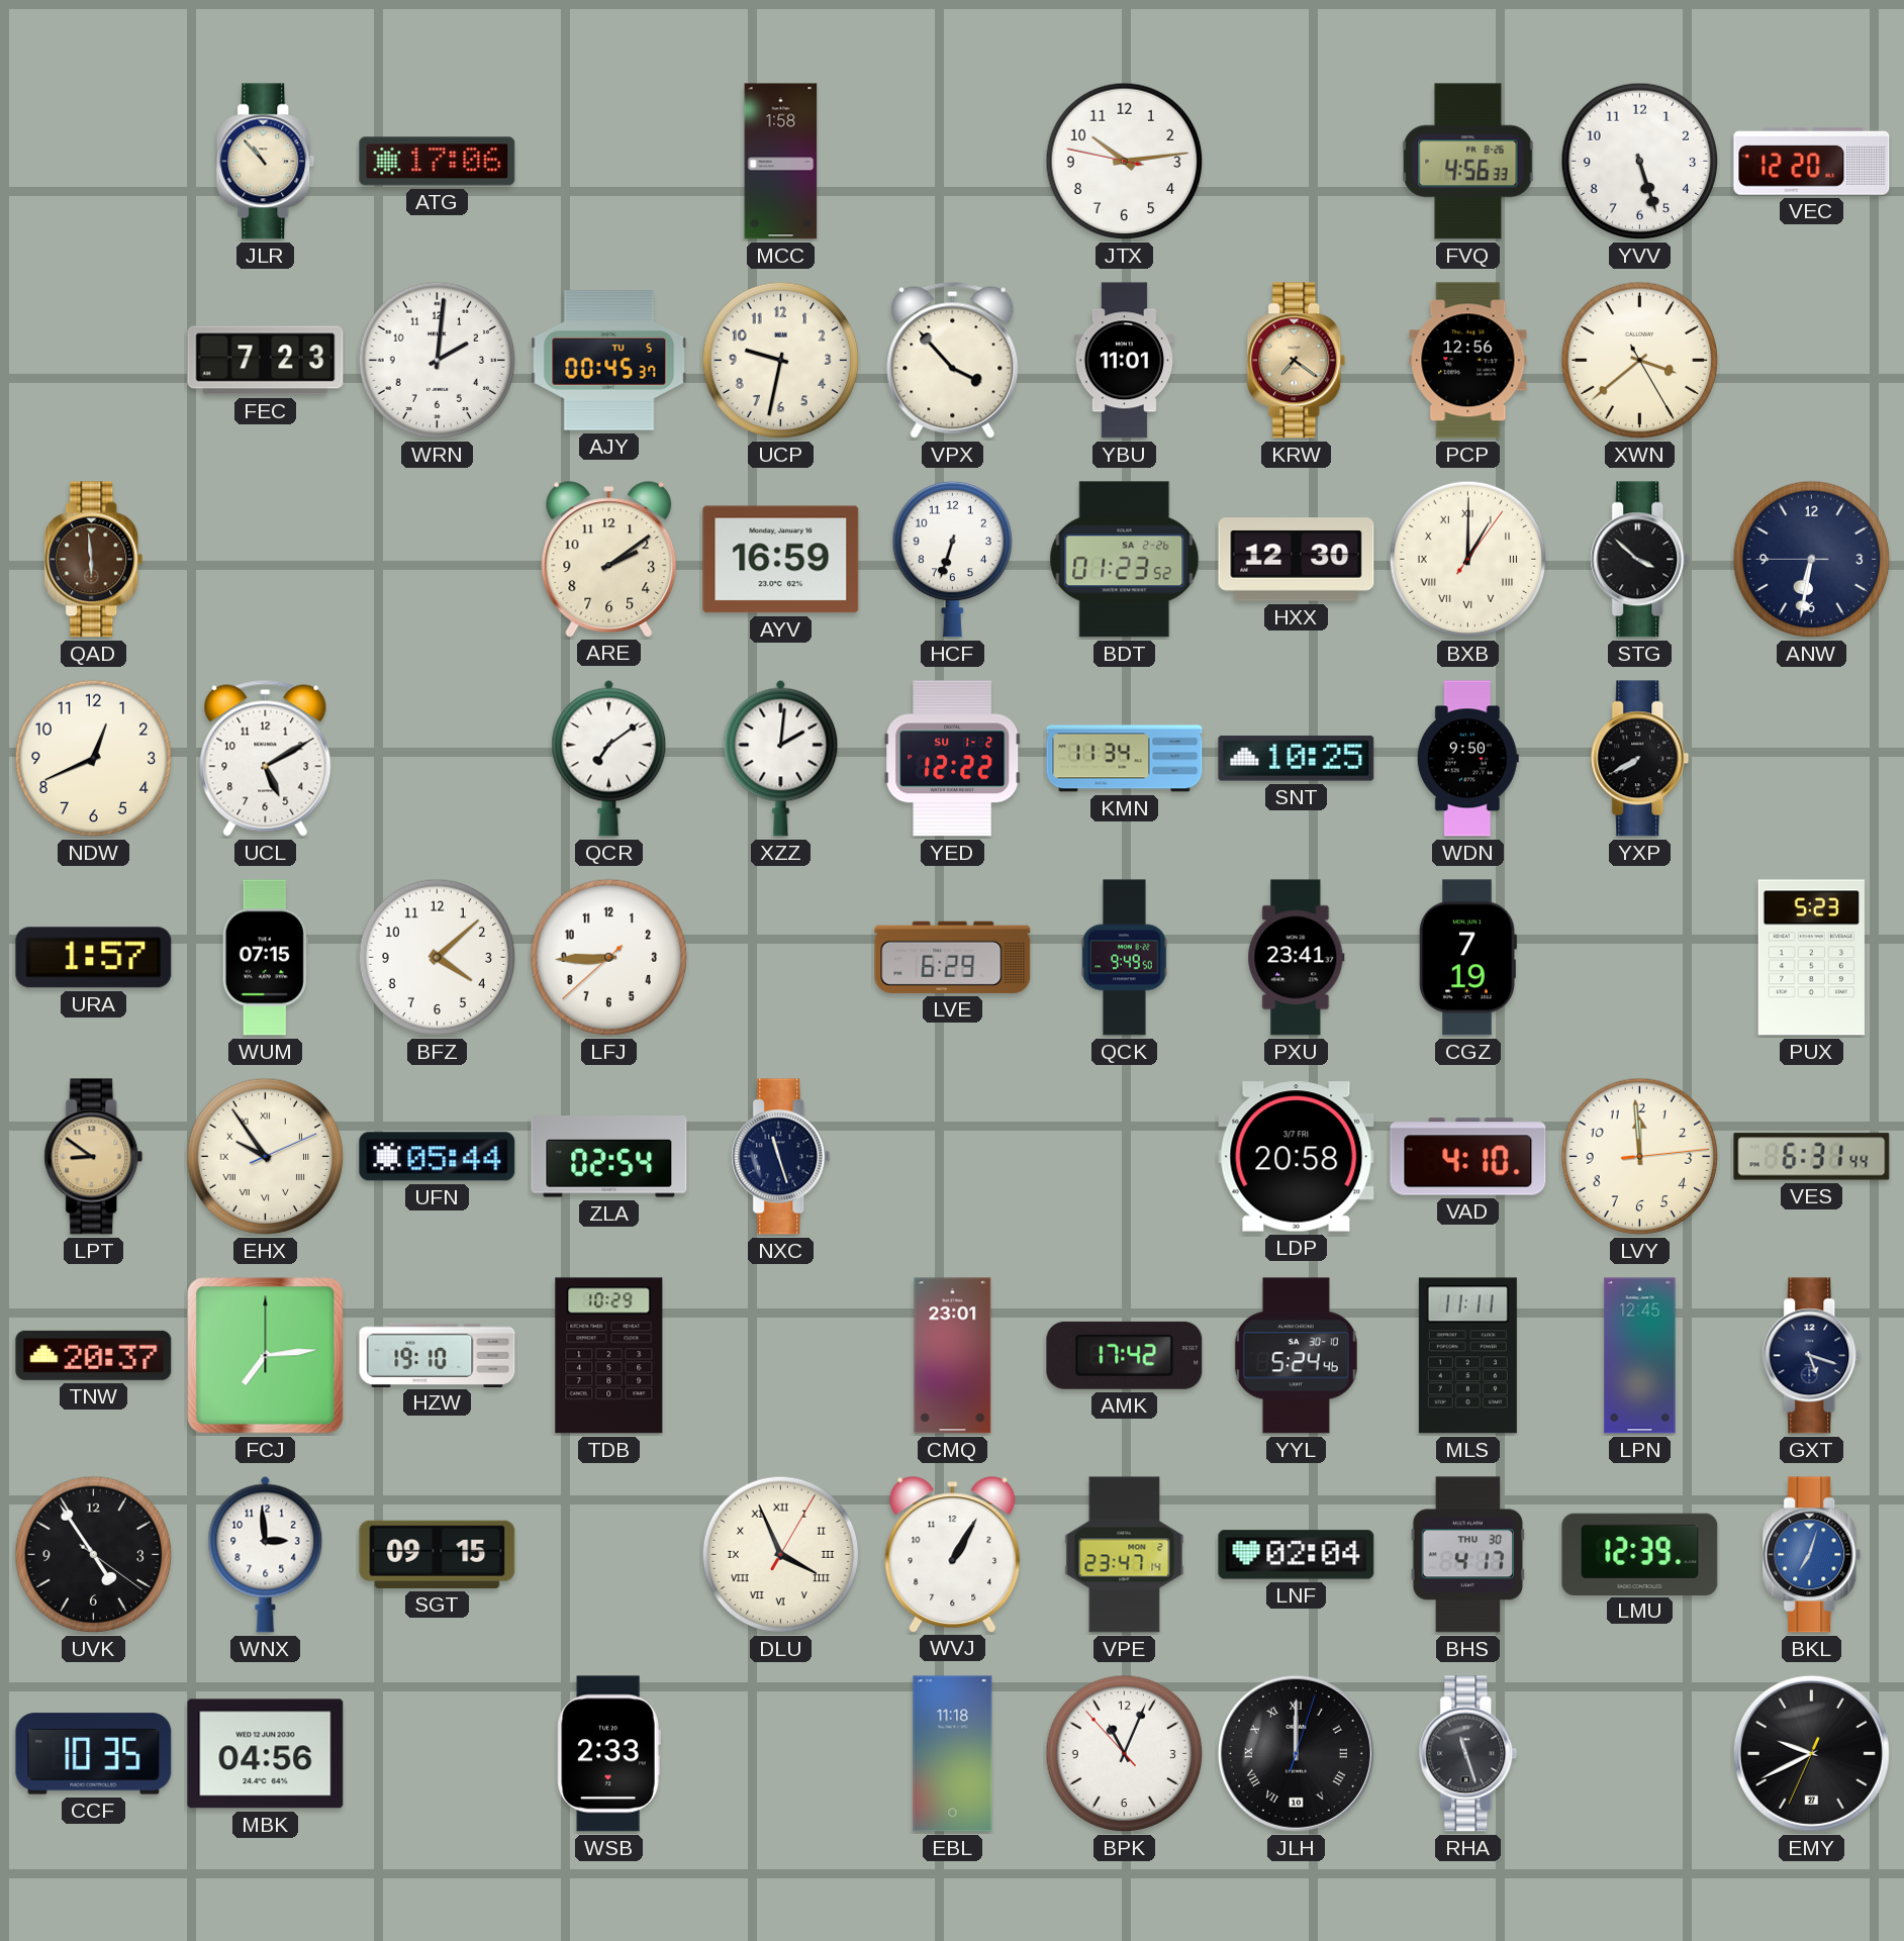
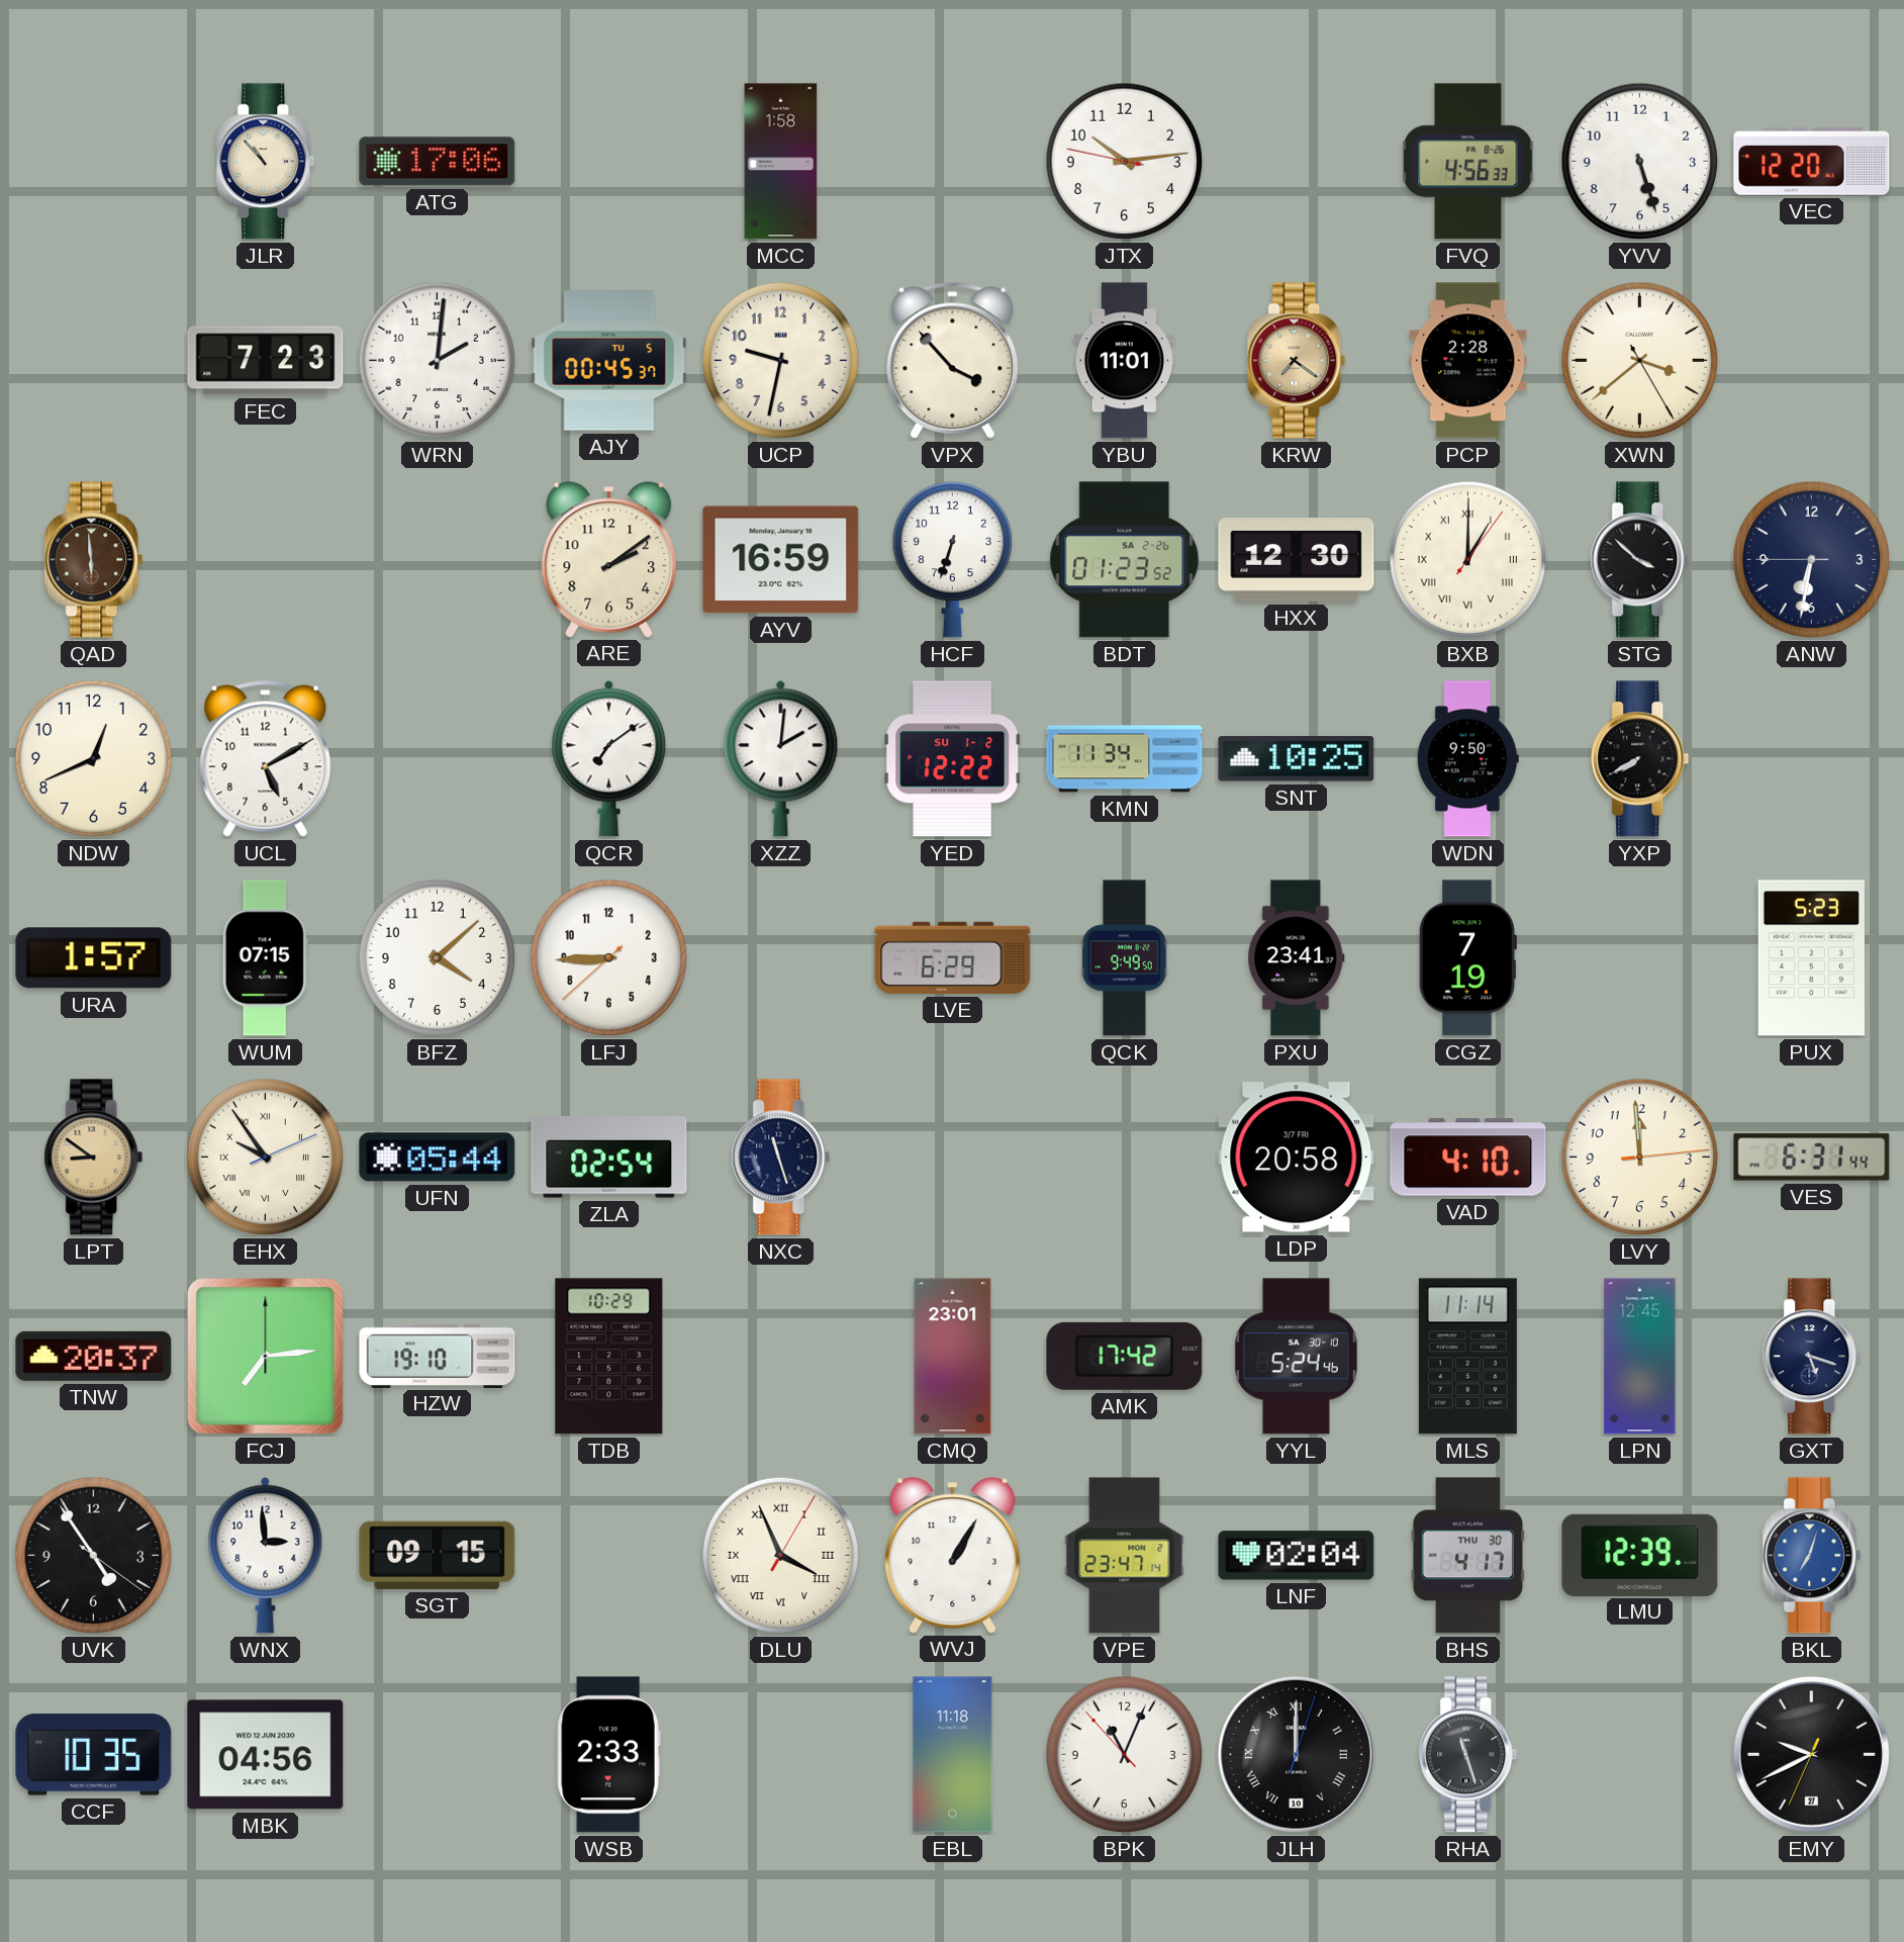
PCP: 12:56 -> 2:28
MLS: 11:11 -> 11:14
